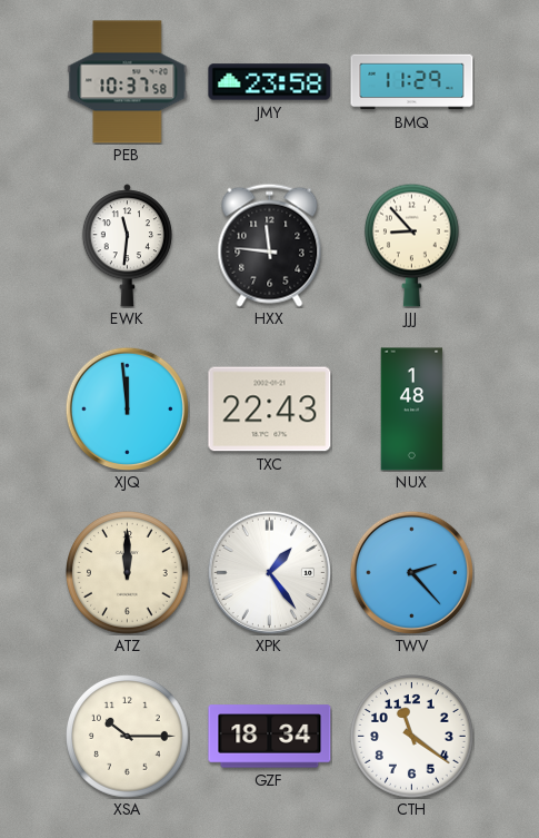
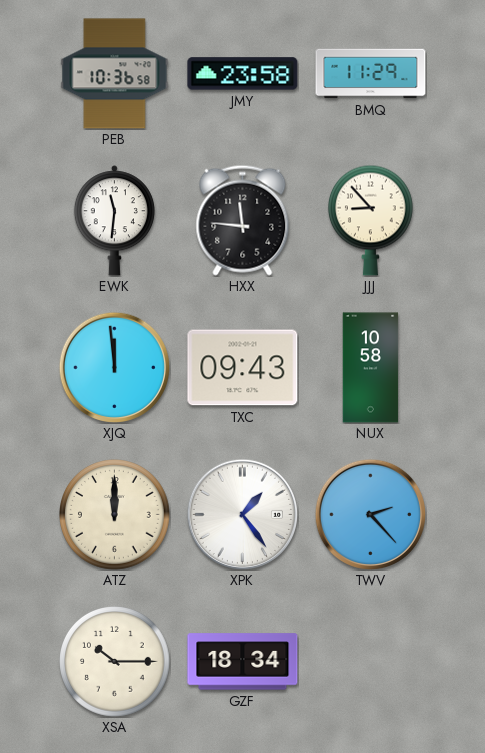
PEB: 10:37 -> 10:36
TXC: 22:43 -> 09:43
NUX: 1:48 -> 10:58
CTH: 11:21 -> none
